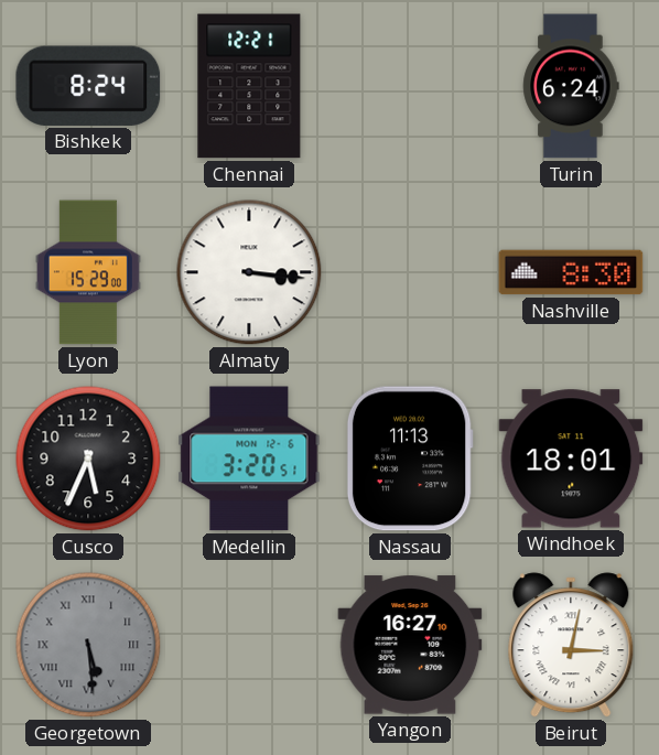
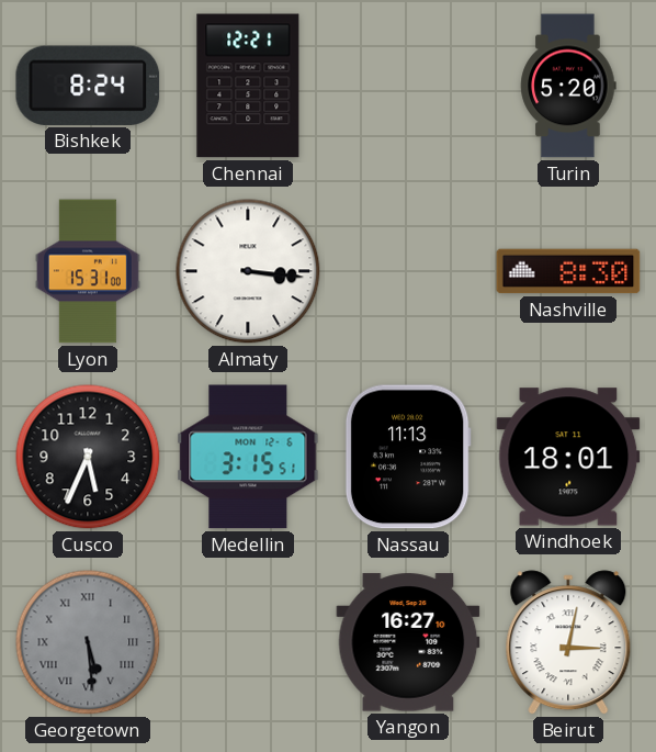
Turin: 6:24 -> 5:20
Lyon: 15:29 -> 15:31
Medellin: 3:20 -> 3:15
